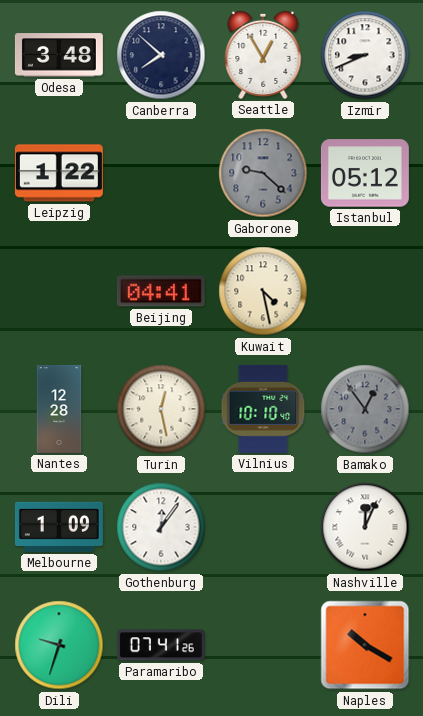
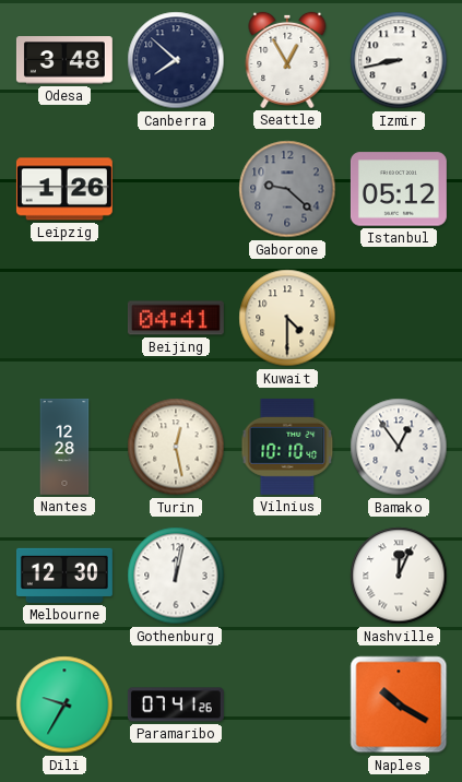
Izmir: 8:41 -> 8:43
Leipzig: 1:22 -> 1:26
Kuwait: 4:28 -> 4:30
Bamako dial: grey -> white
Melbourne: 1:09 -> 12:30
Gothenburg: 12:06 -> 12:02
Dili: 9:33 -> 9:35
